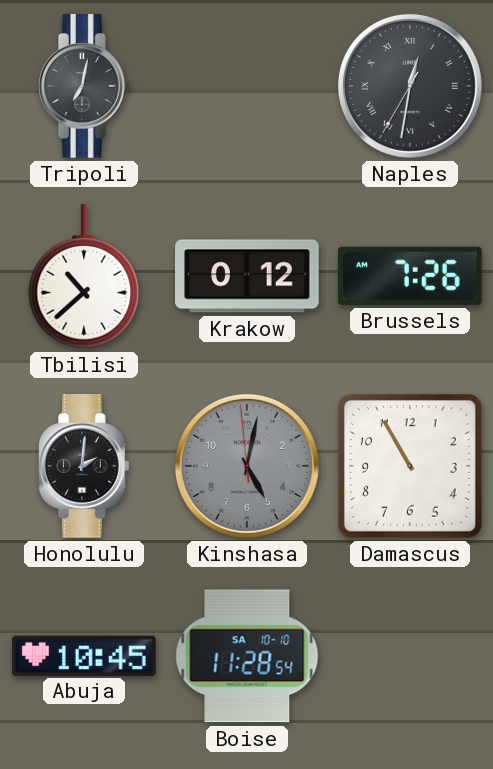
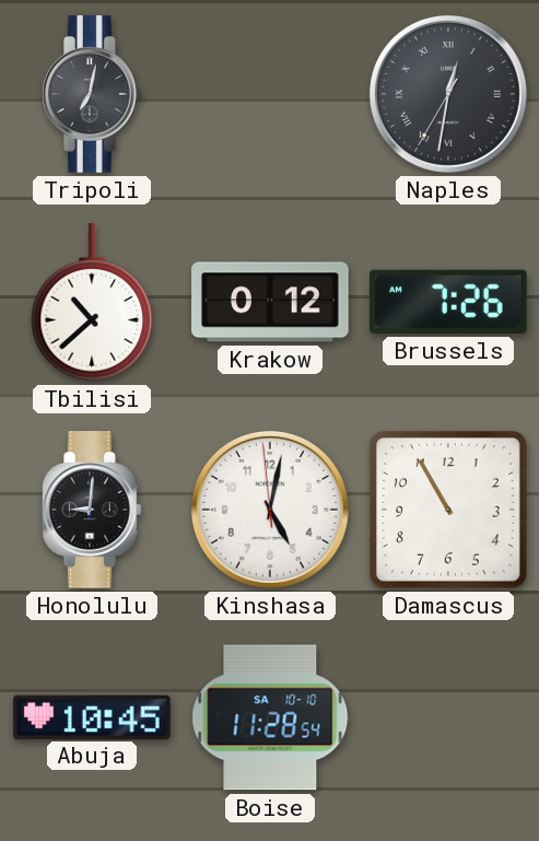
Honolulu: 2:01 -> 9:01
Kinshasa dial: grey -> white
